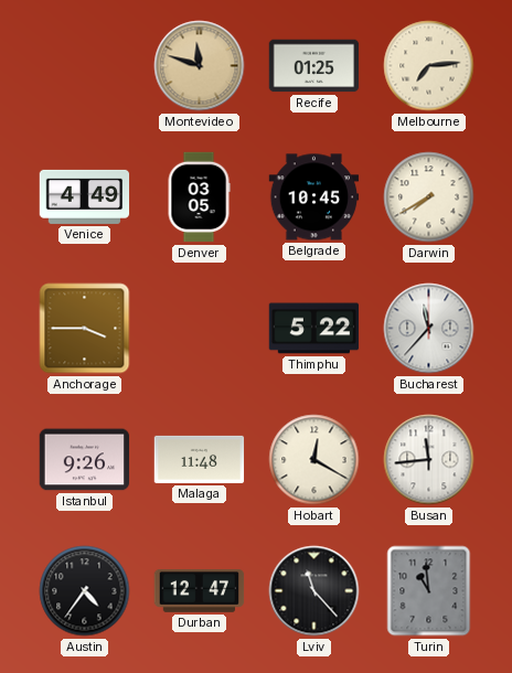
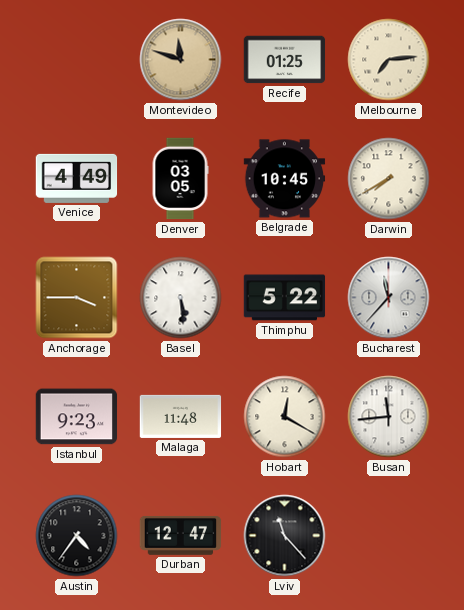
Basel: none -> 5:29
Istanbul: 9:26 -> 9:23
Turin: 10:59 -> none
